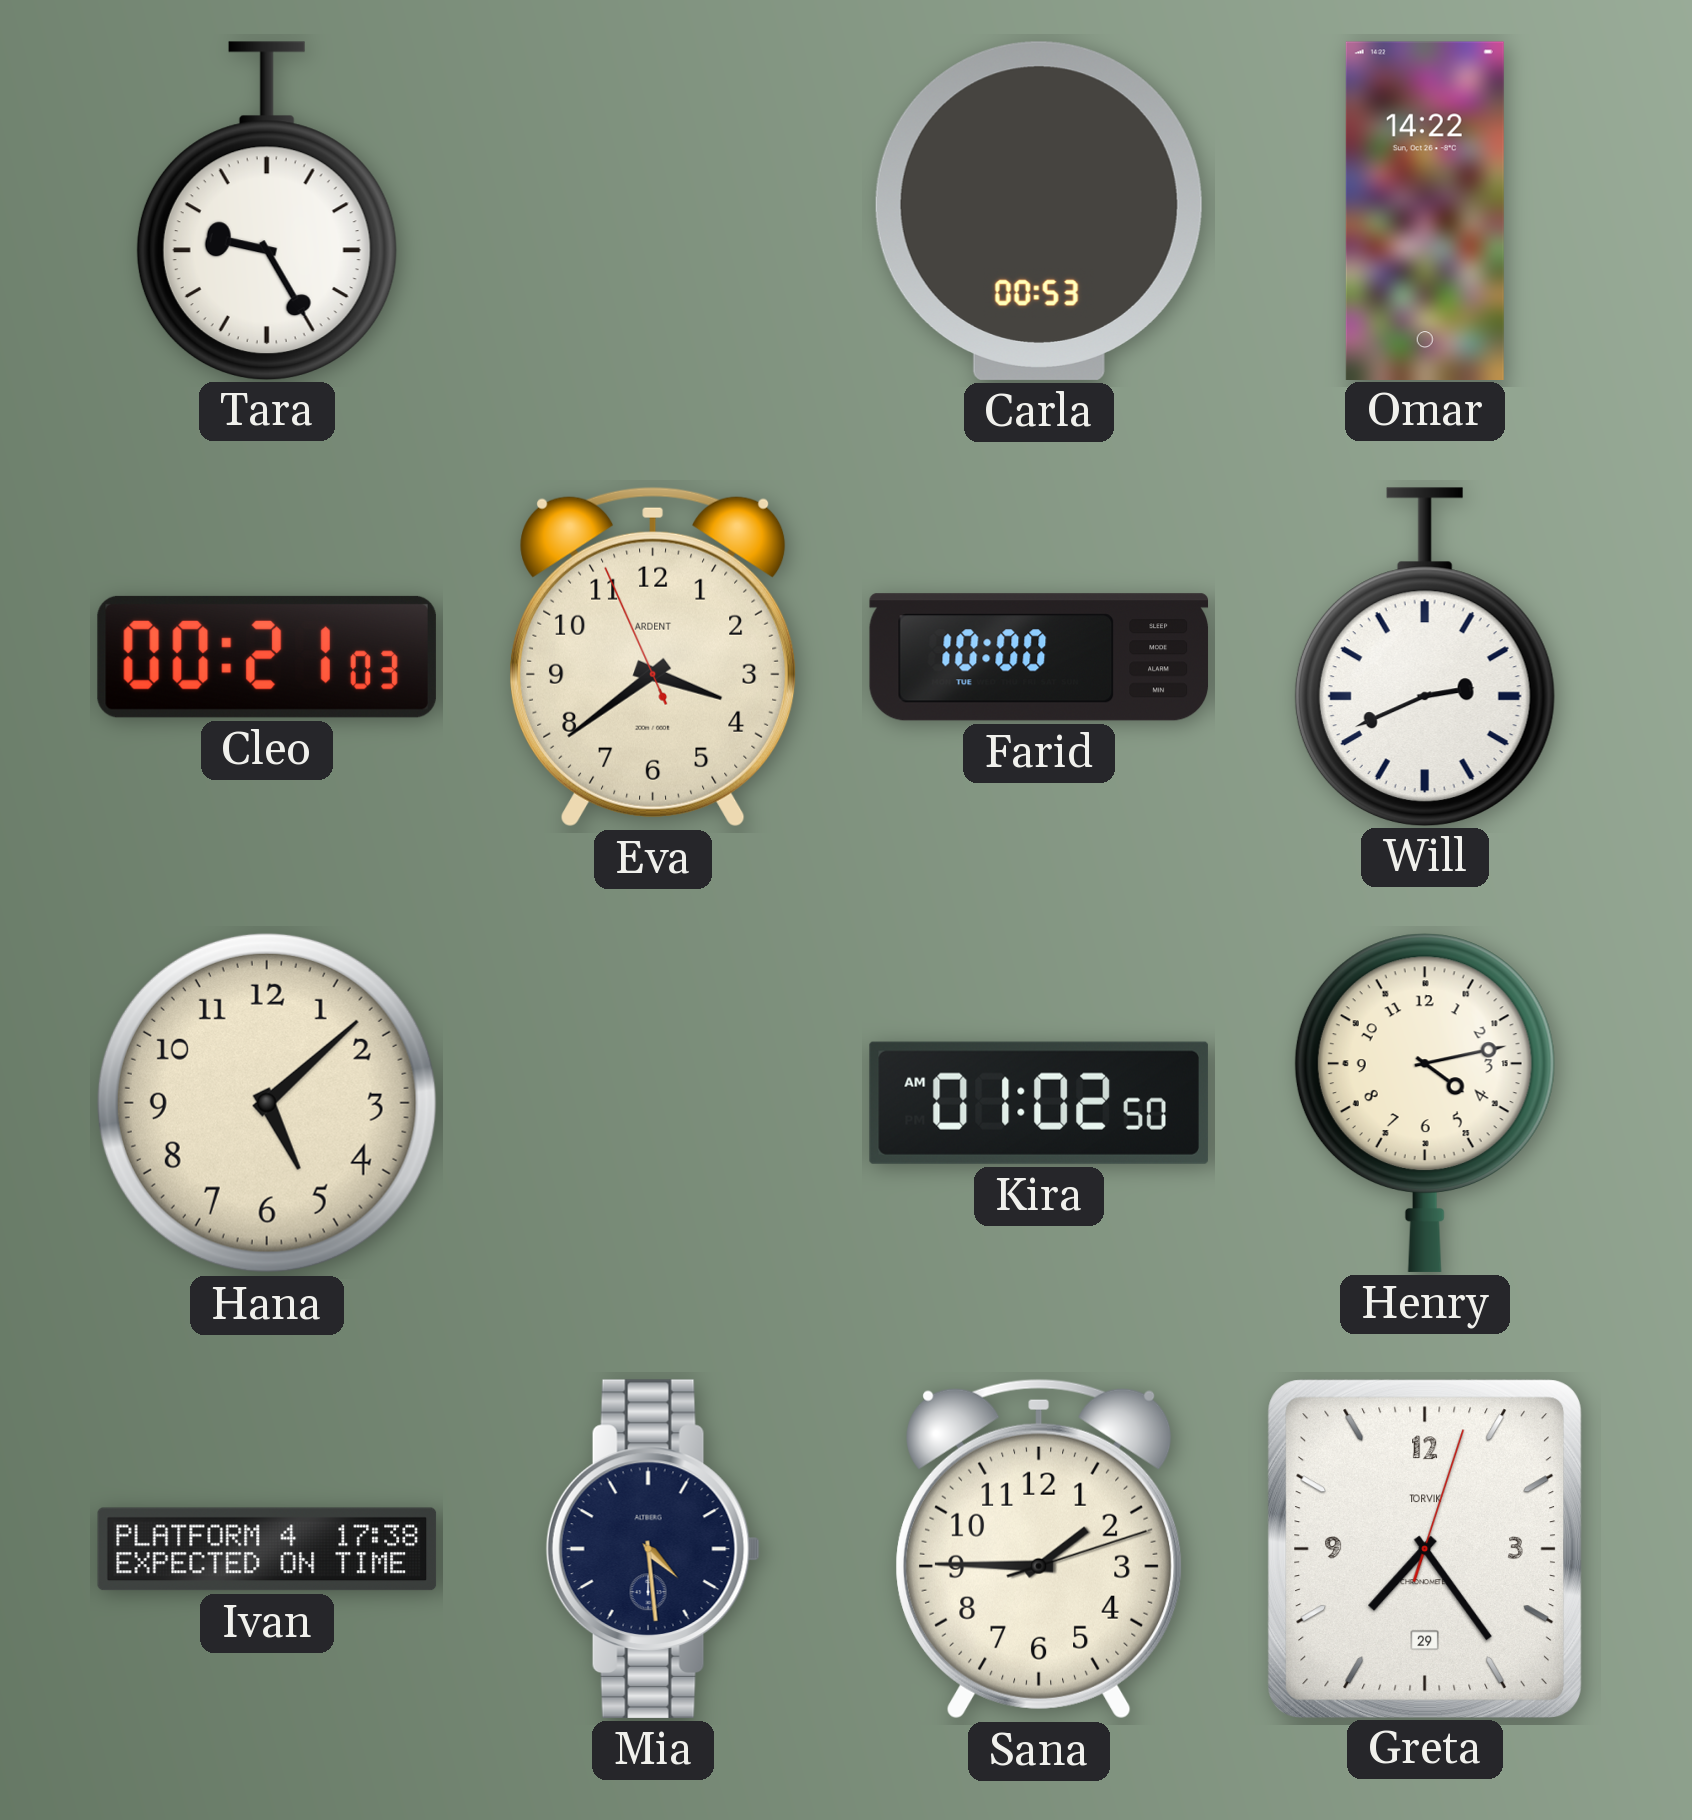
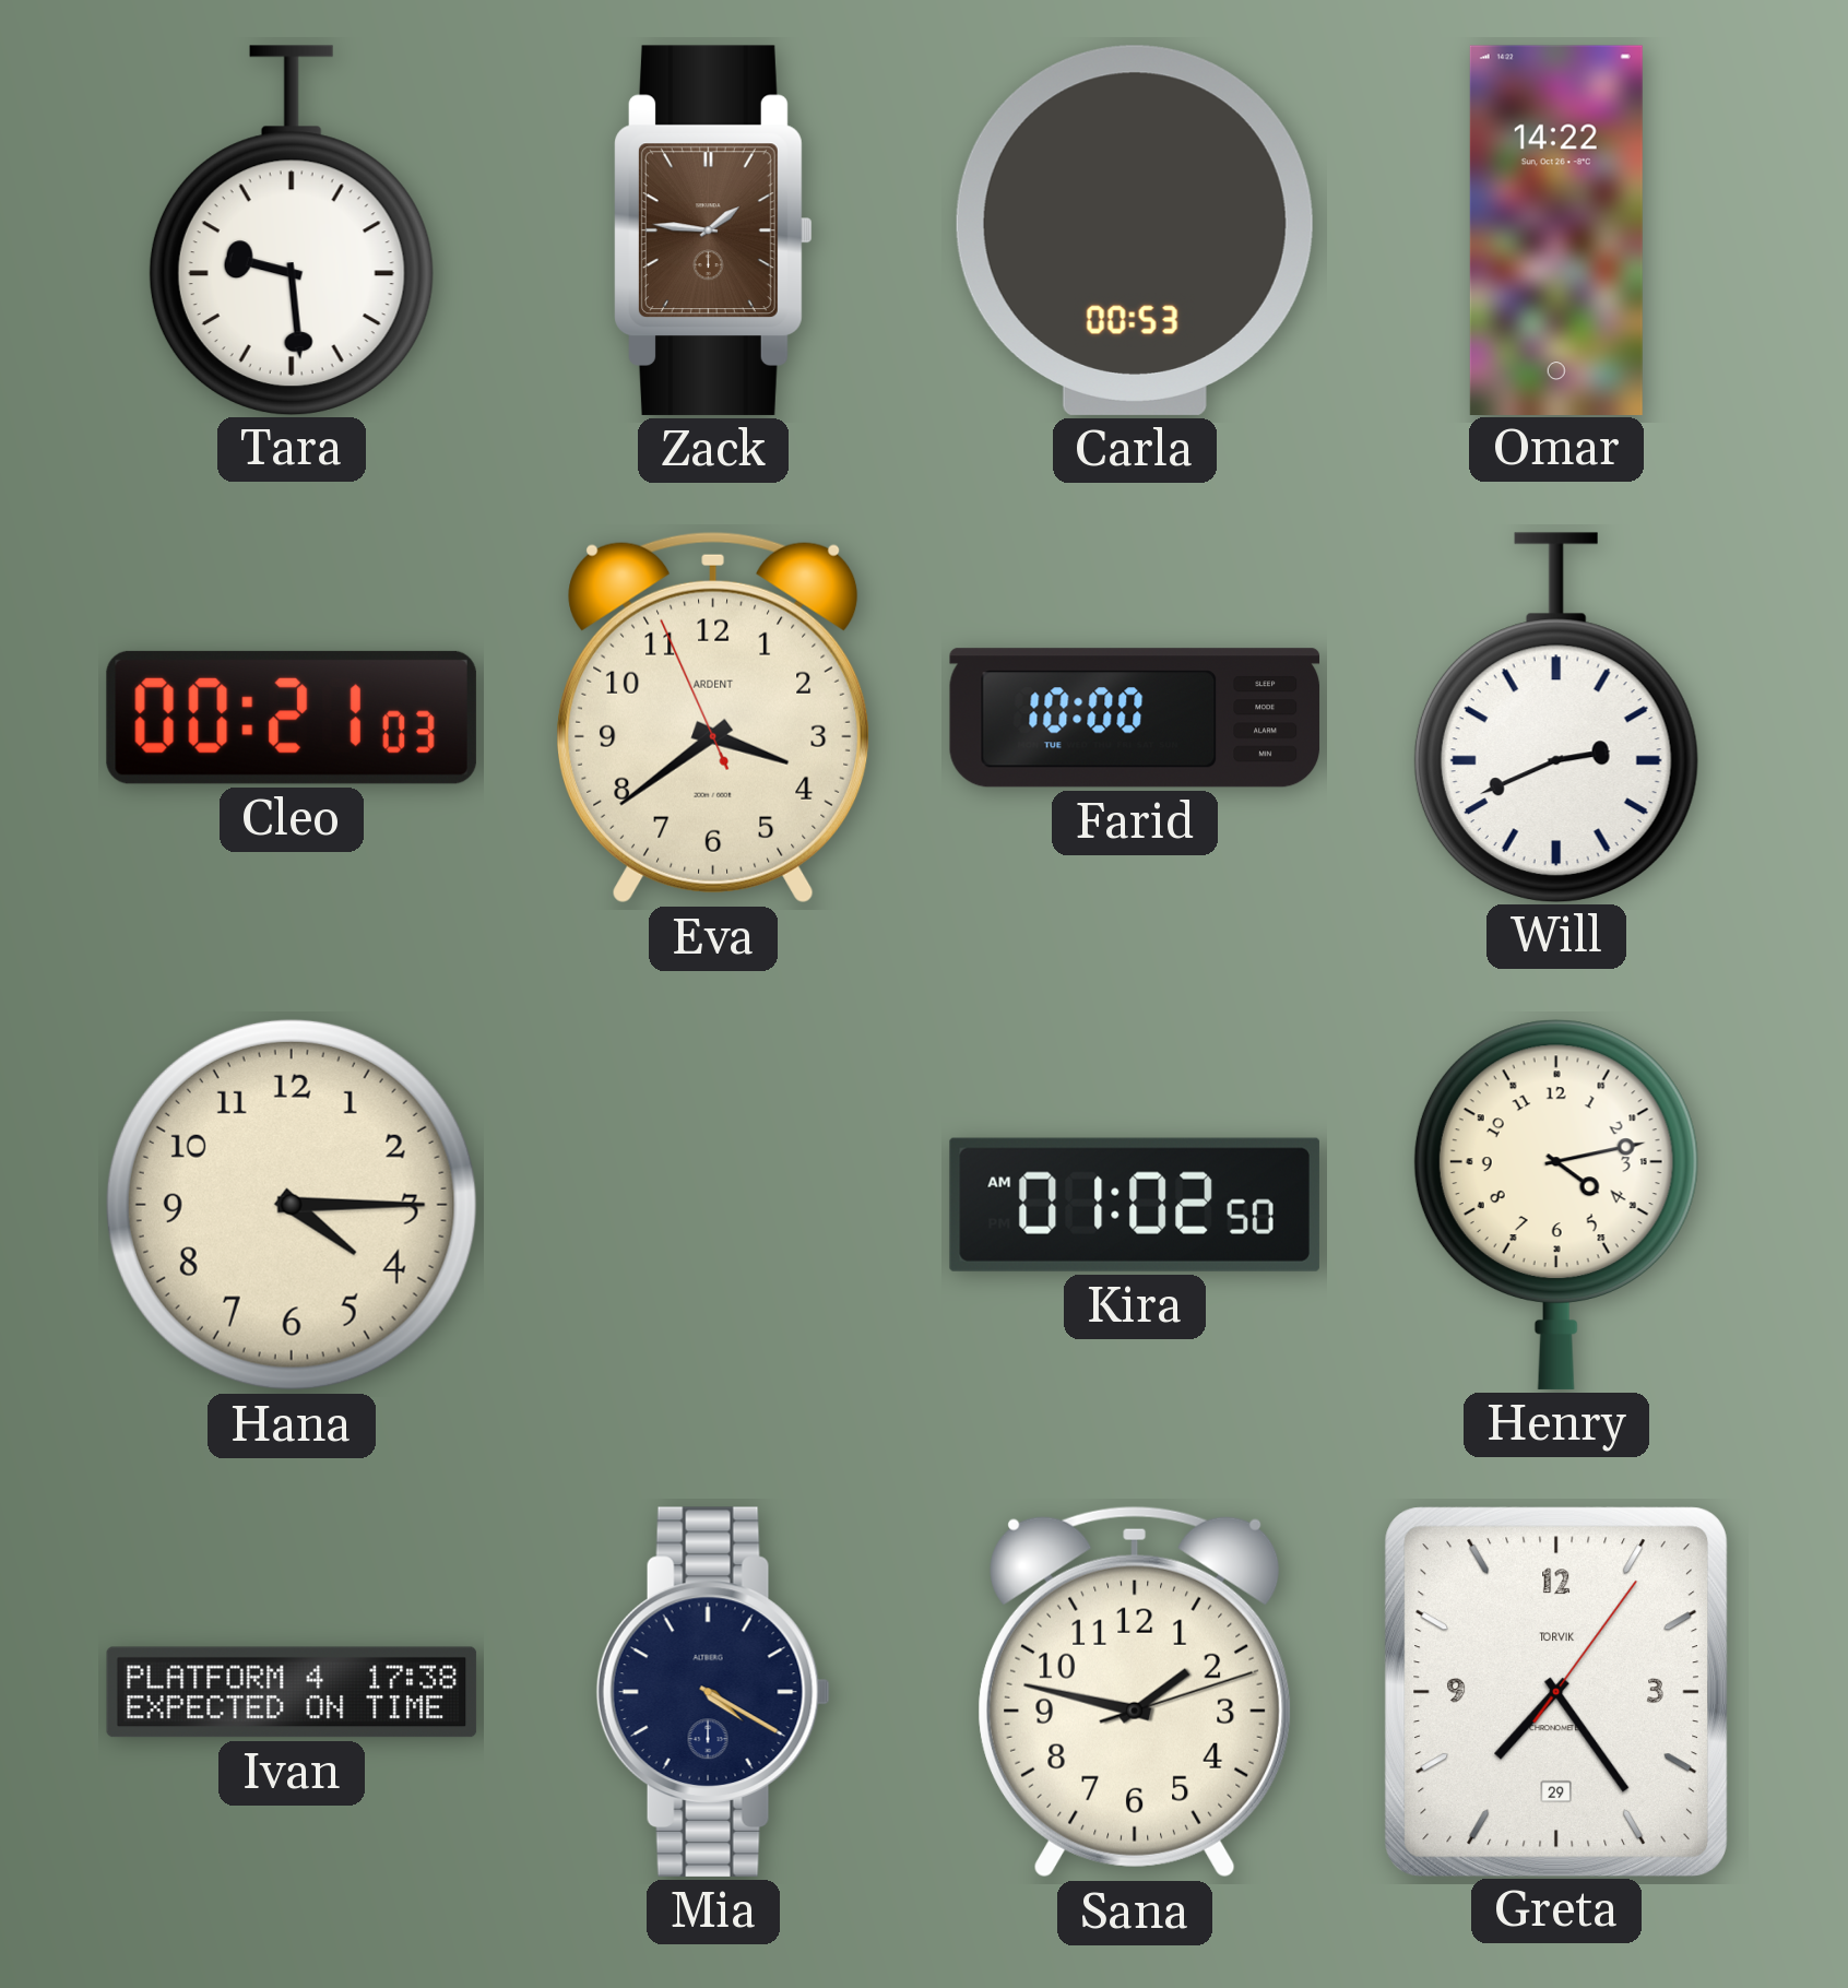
Tara: 9:25 -> 9:29
Zack: none -> 1:46
Hana: 5:08 -> 4:15
Mia: 4:29 -> 4:20
Sana: 1:45 -> 1:47
Greta: 7:24:03 -> 7:24:06
